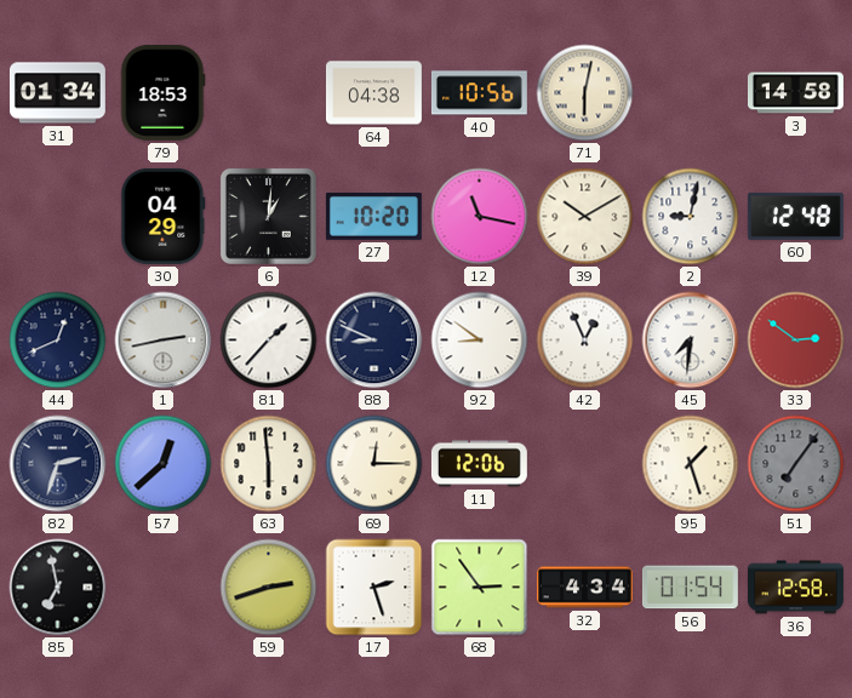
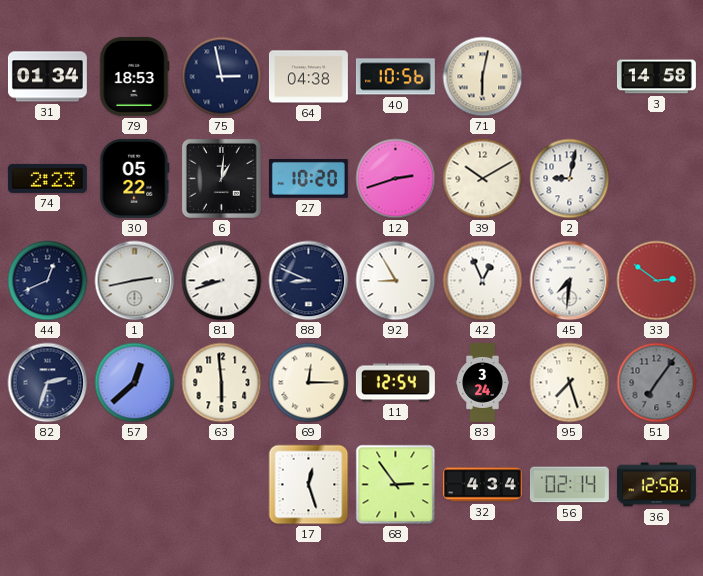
75: none -> 2:58
74: none -> 2:23
30: 04:29 -> 05:22
12: 11:17 -> 2:42
60: 12:48 -> none
81: 1:37 -> 8:42
92: 8:51 -> 8:55
11: 12:06 -> 12:54
83: none -> 3:24
95: 1:27 -> 7:27
85: 6:58 -> none
59: 2:42 -> none
17: 2:27 -> 12:27
56: 01:54 -> 02:14
